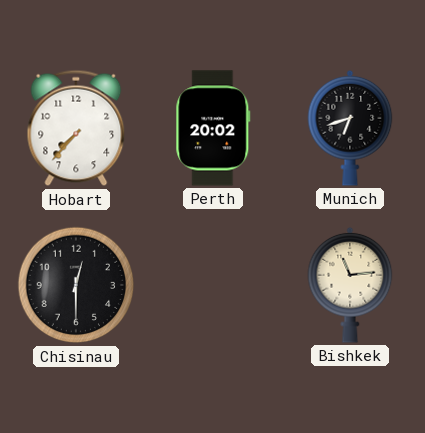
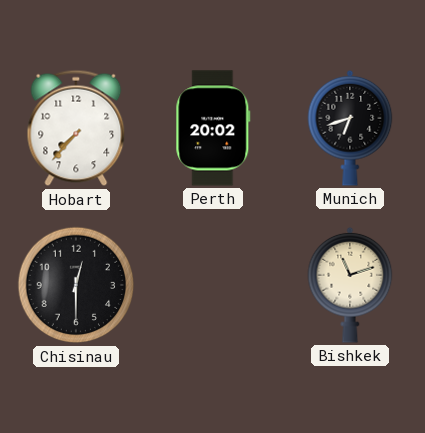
Bishkek: 11:14 -> 11:12
